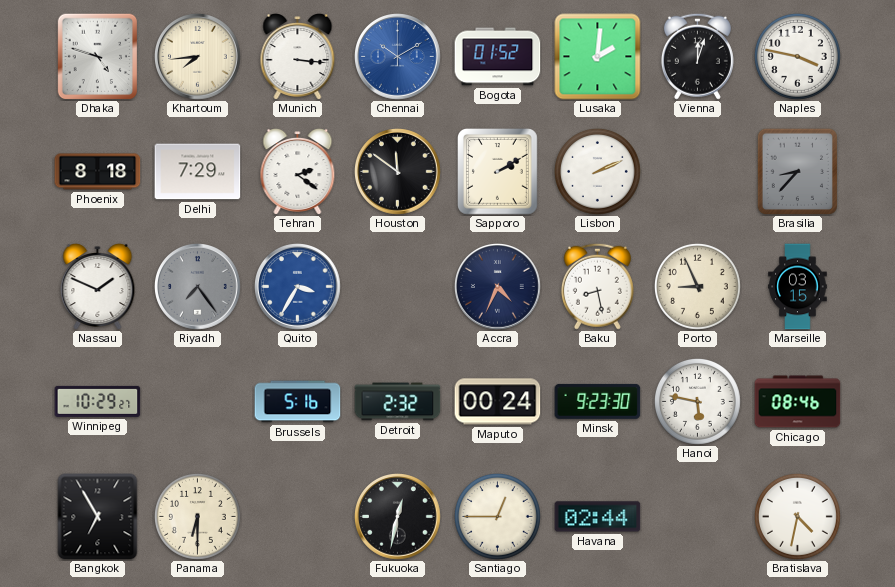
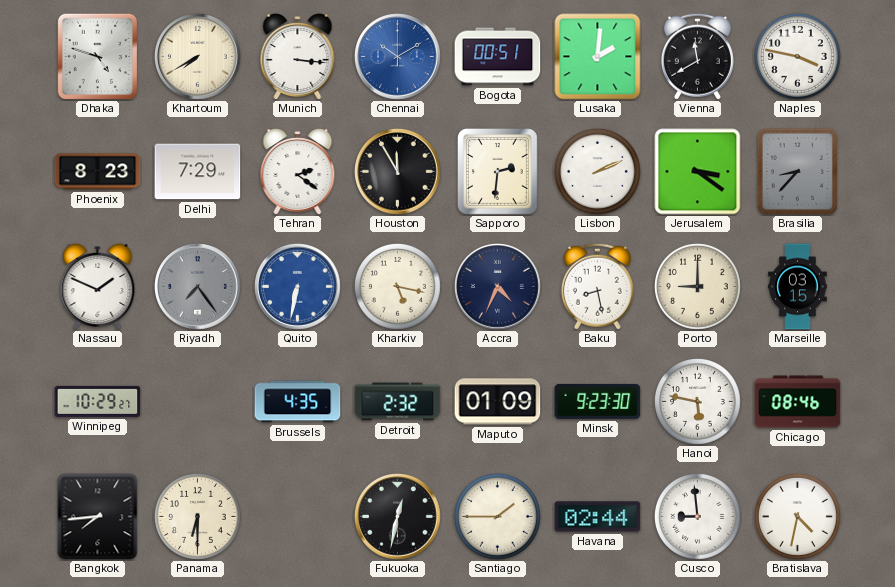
Khartoum: 7:44 -> 7:40
Bogota: 01:52 -> 00:51
Vienna: 12:03 -> 11:40
Phoenix: 8:18 -> 8:23
Houston: 11:51 -> 11:55
Sapporo: 2:10 -> 2:31
Jerusalem: none -> 3:21
Quito: 3:35 -> 6:32
Kharkiv: none -> 5:17
Porto: 8:56 -> 9:00
Brussels: 5:16 -> 4:35
Maputo: 00:24 -> 01:09
Bangkok: 6:55 -> 7:44
Santiago: 12:45 -> 1:45
Cusco: none -> 8:59
